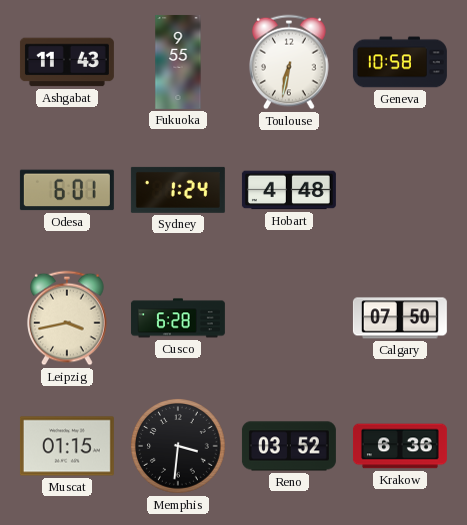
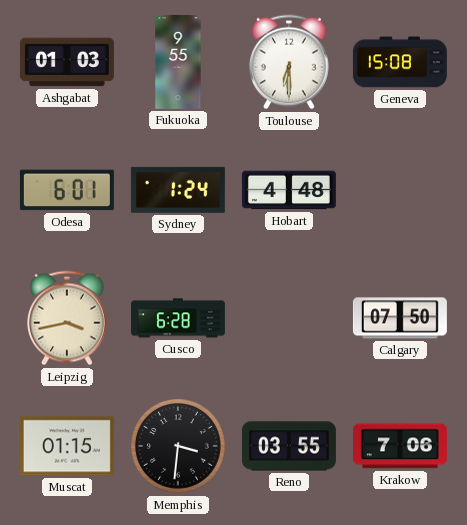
Ashgabat: 11:43 -> 01:03
Toulouse: 6:32 -> 6:30
Geneva: 10:58 -> 15:08
Reno: 03:52 -> 03:55
Krakow: 6:36 -> 7:06
